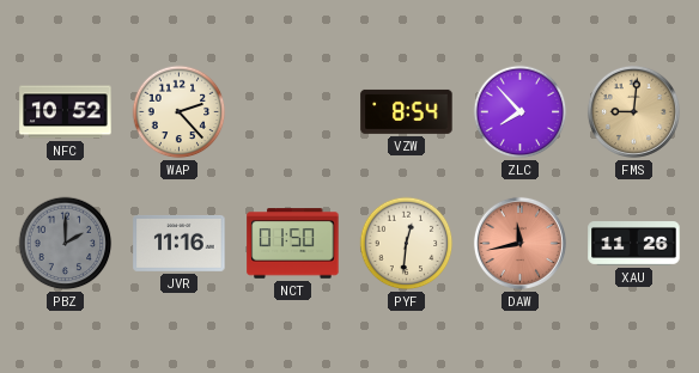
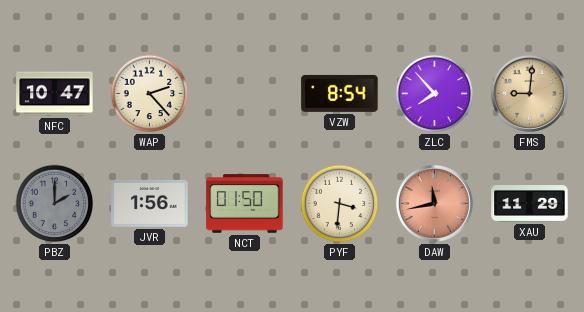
NFC: 10:52 -> 10:47
JVR: 11:16 -> 1:56
PYF: 12:31 -> 3:31
XAU: 11:26 -> 11:29
